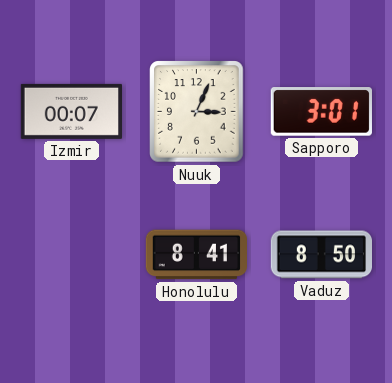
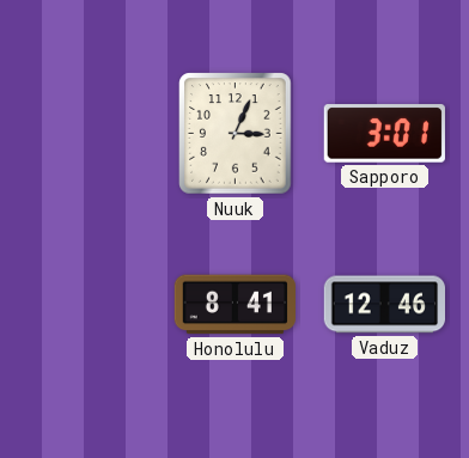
Izmir: 00:07 -> none
Vaduz: 8:50 -> 12:46
